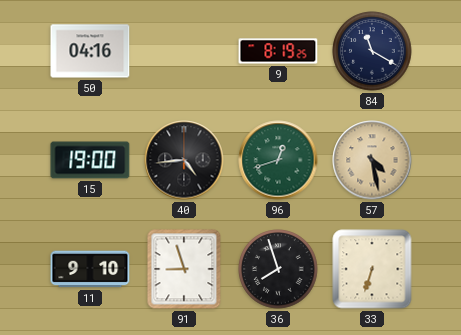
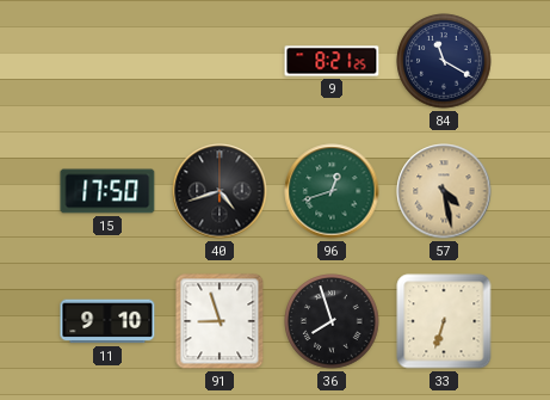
50: 04:16 -> none
9: 8:19 -> 8:21
15: 19:00 -> 17:50
40: 4:44 -> 4:42
